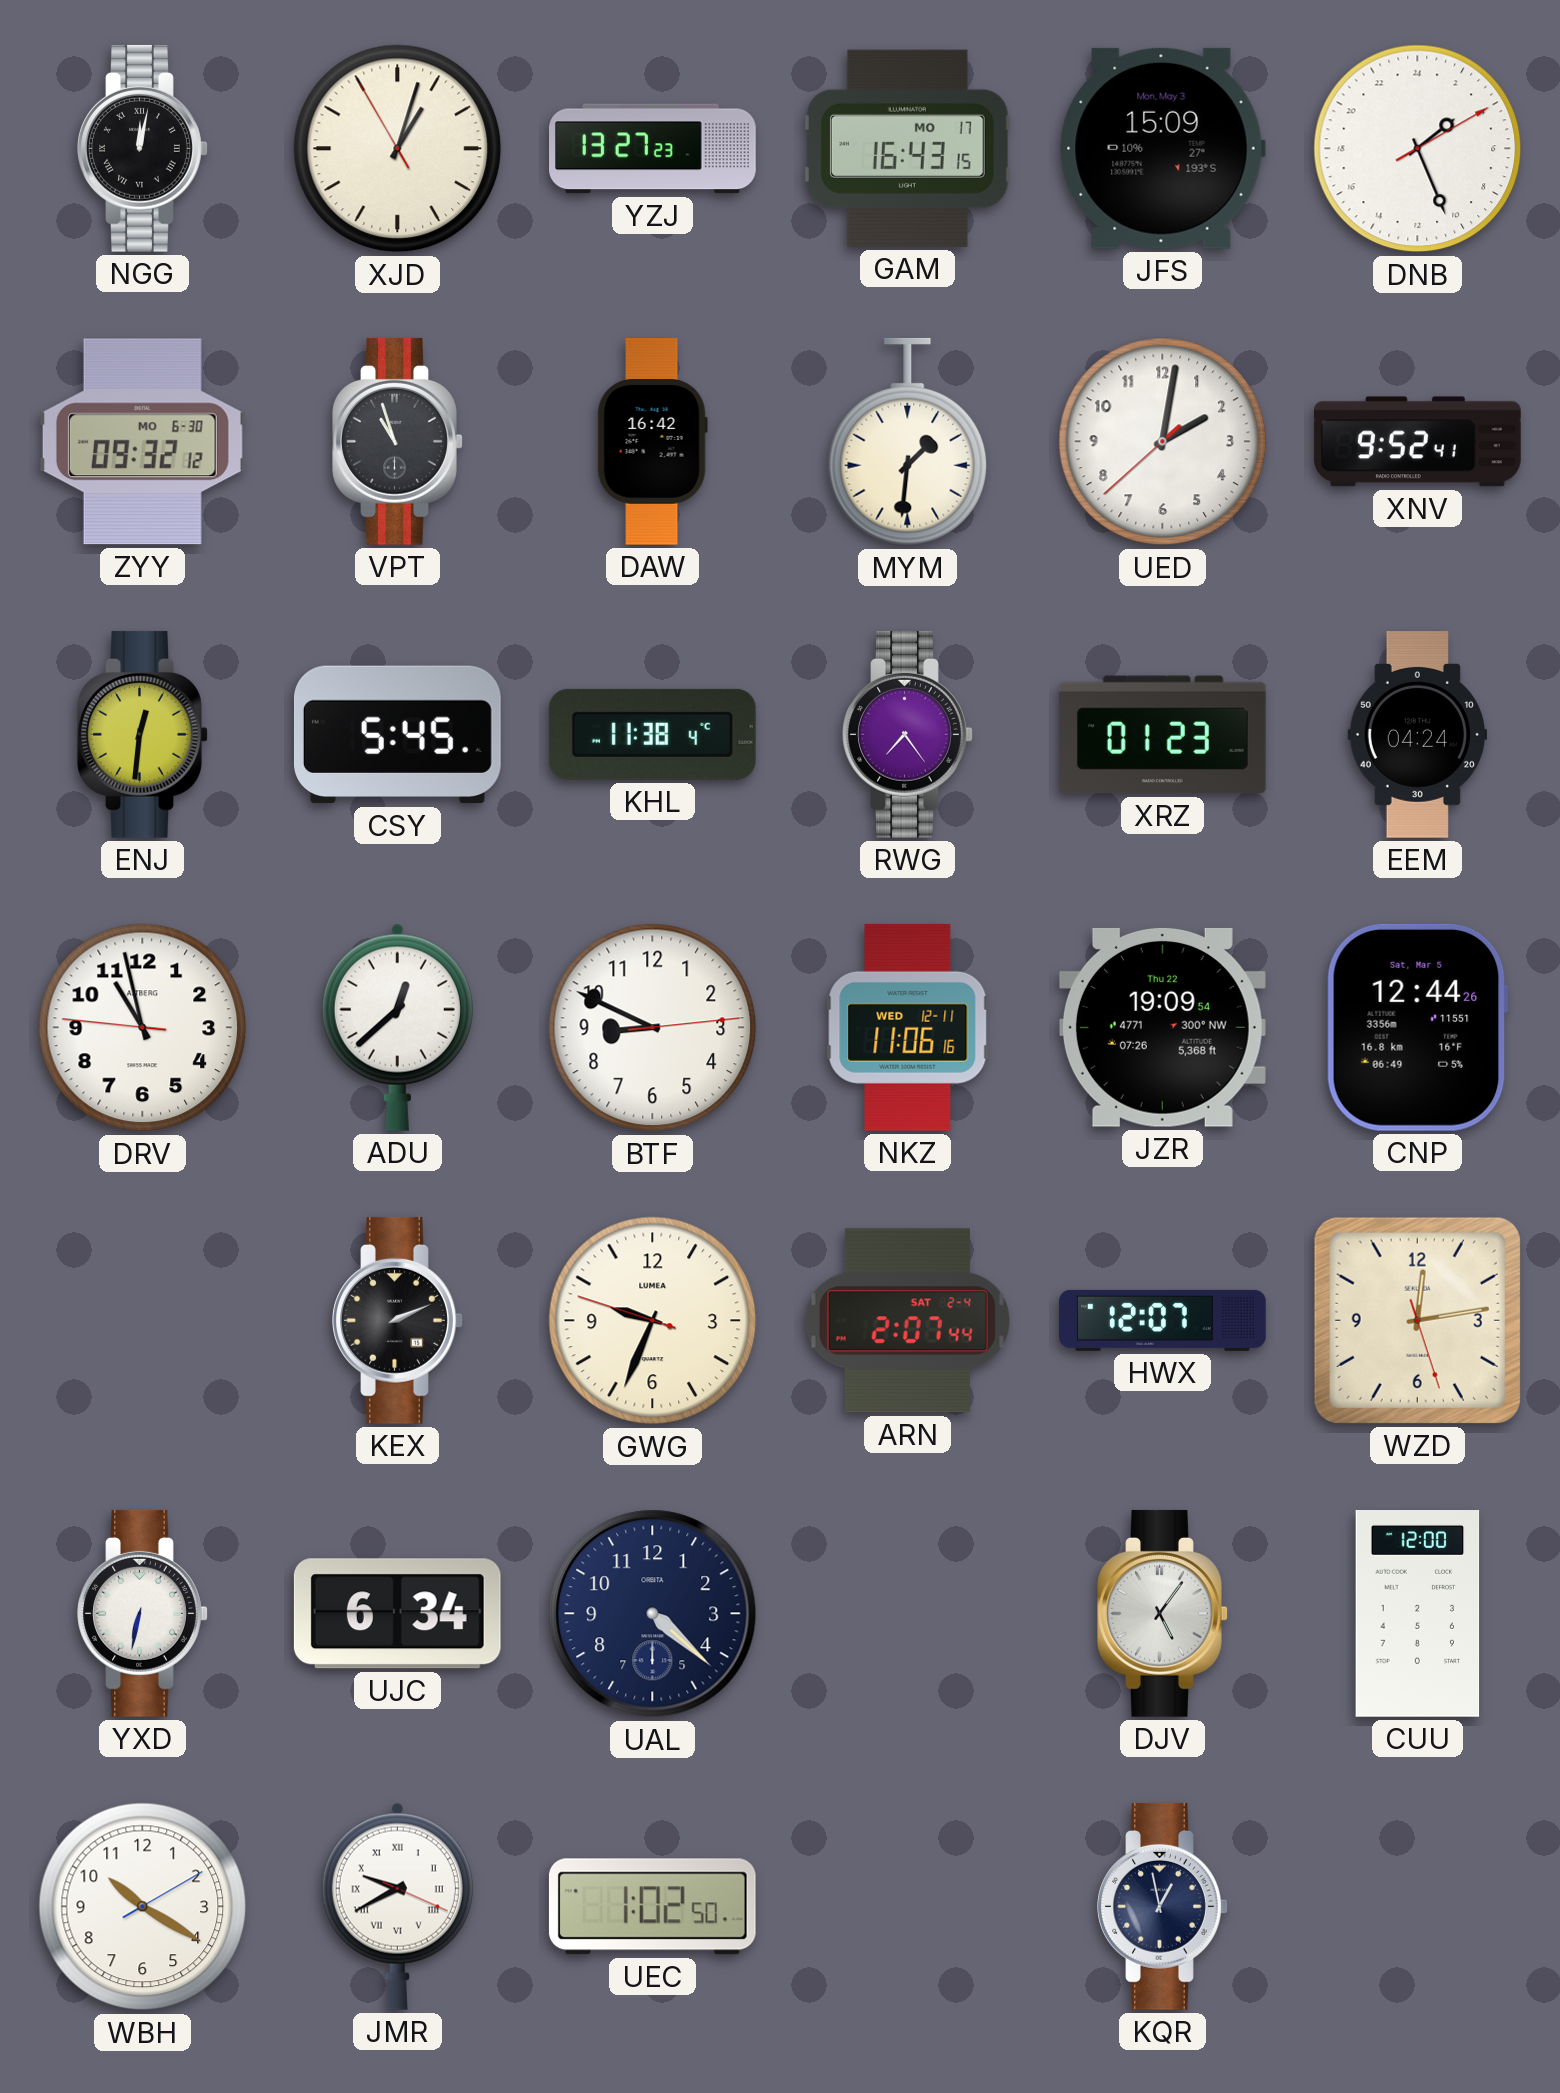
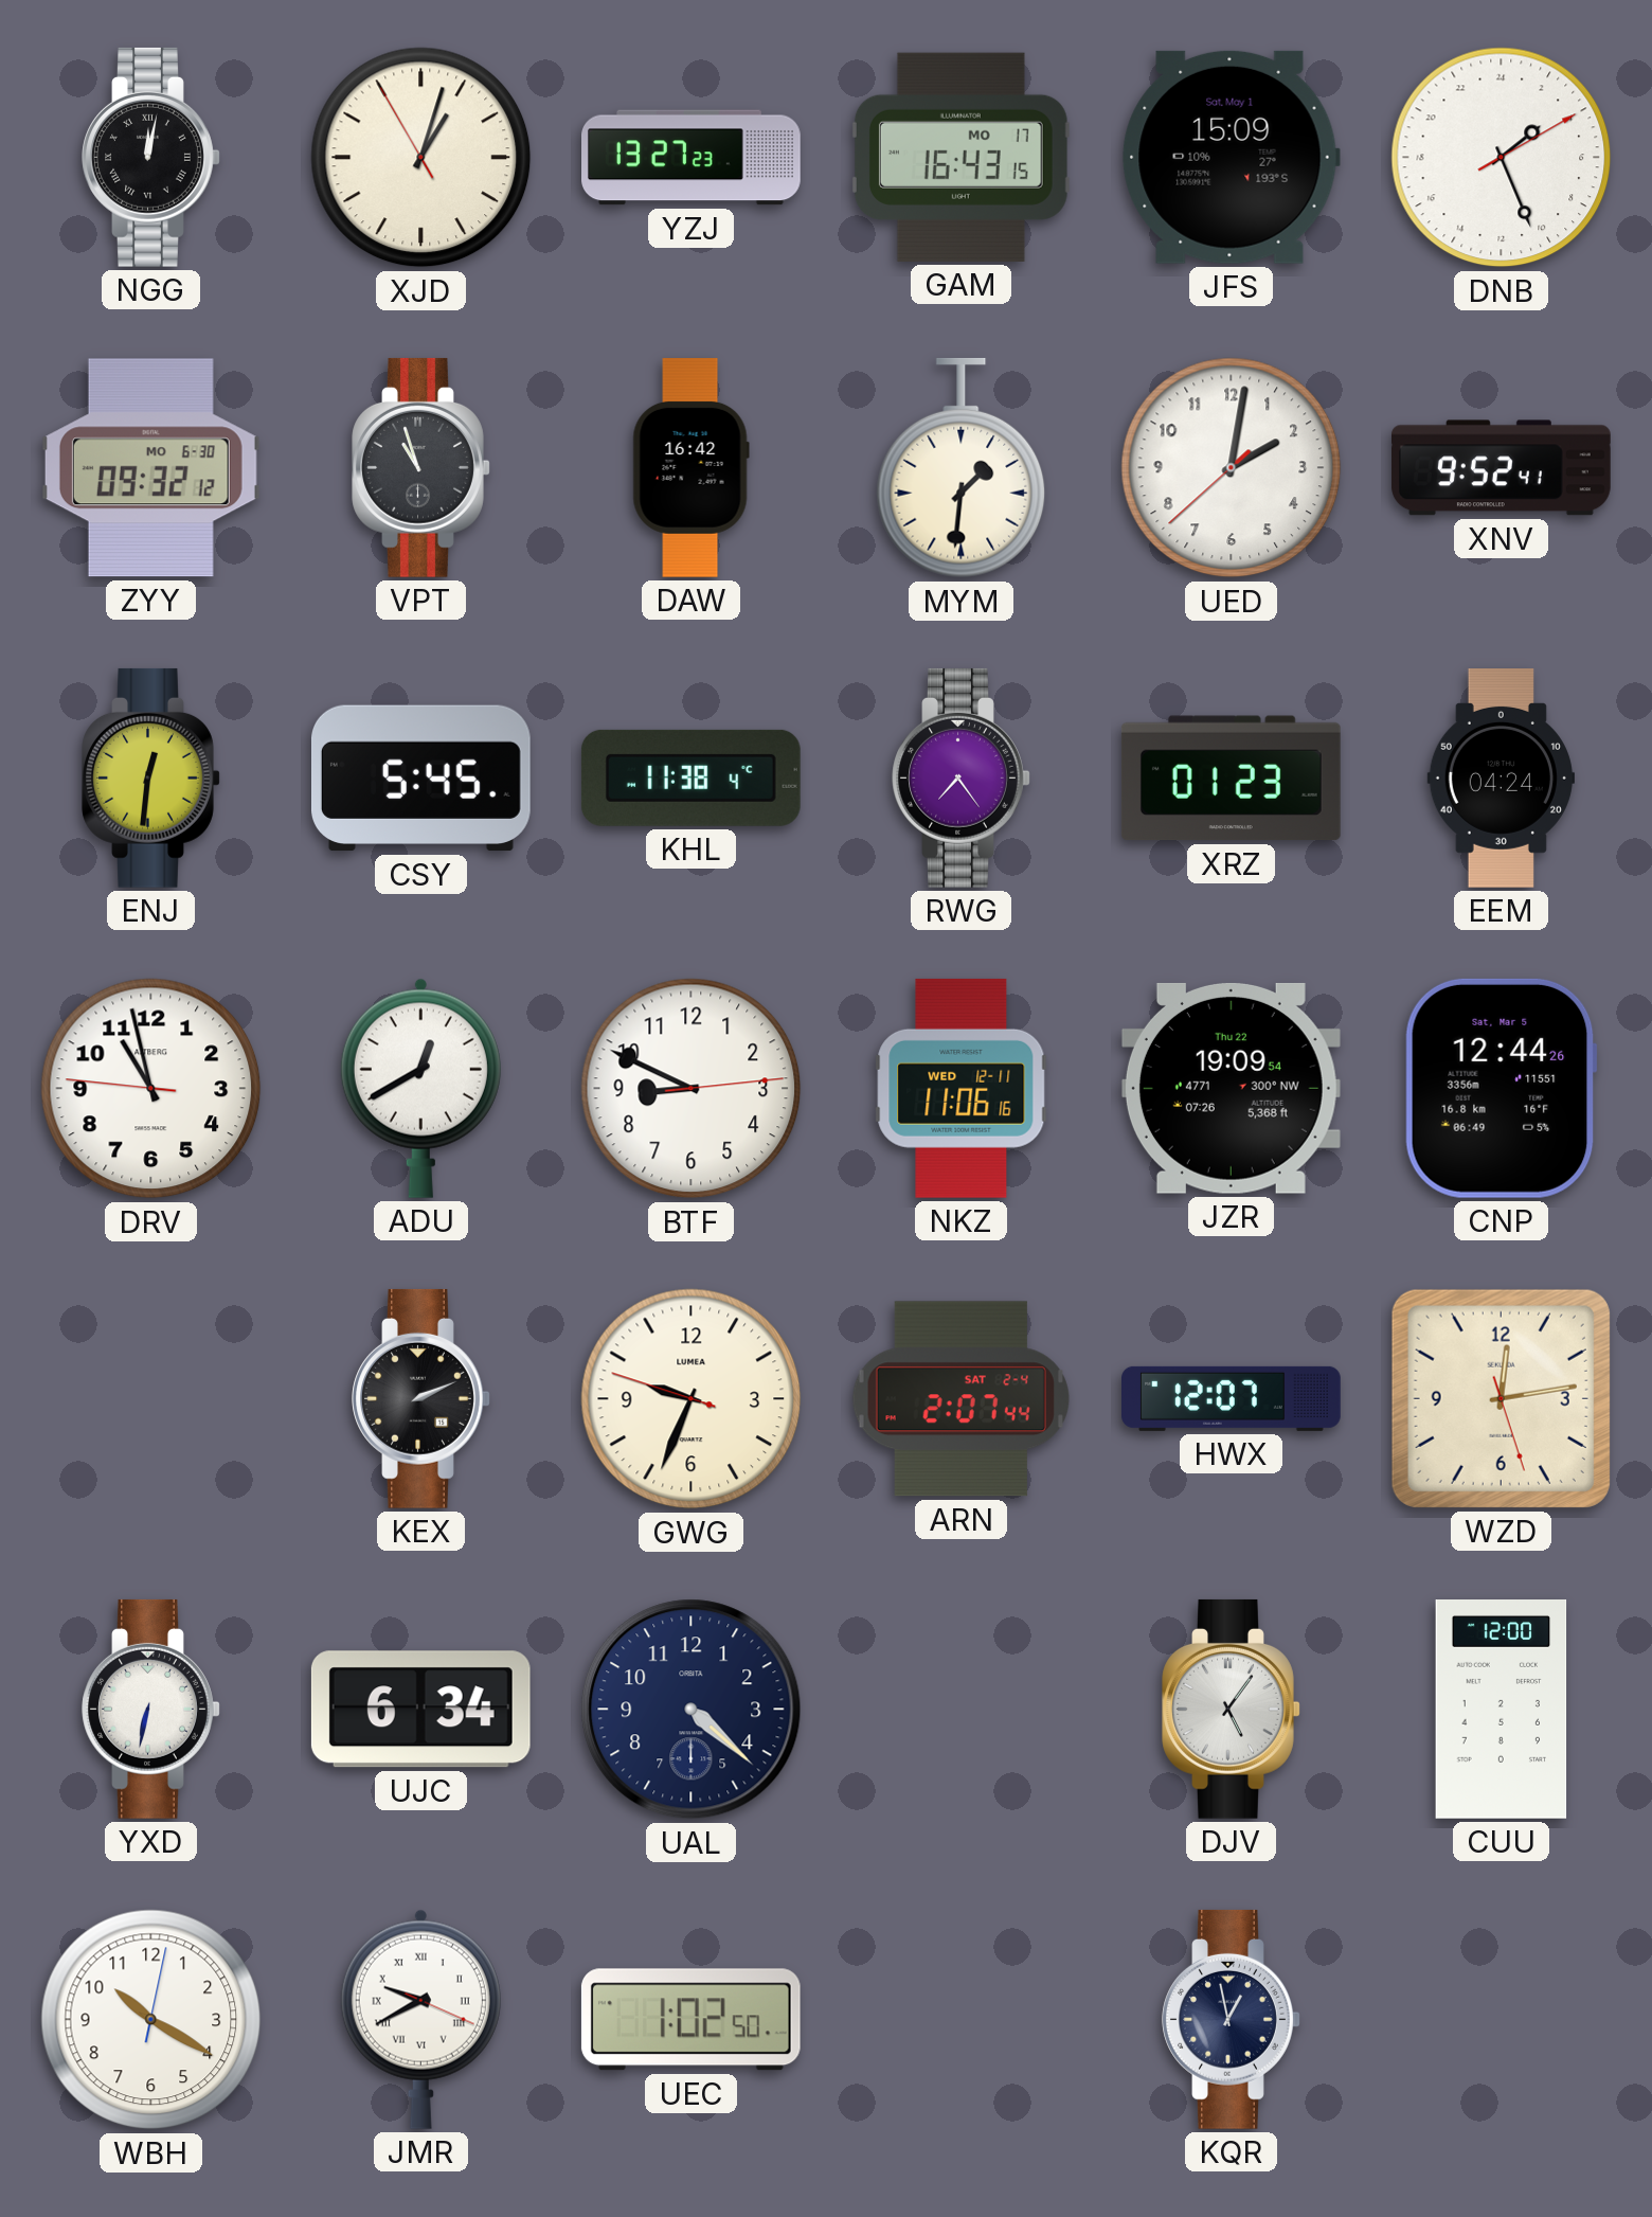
JFS date: Mon, May 3 -> Sat, May 1
ADU: 12:38 -> 12:40
WBH: 10:20:10 -> 10:20:02
